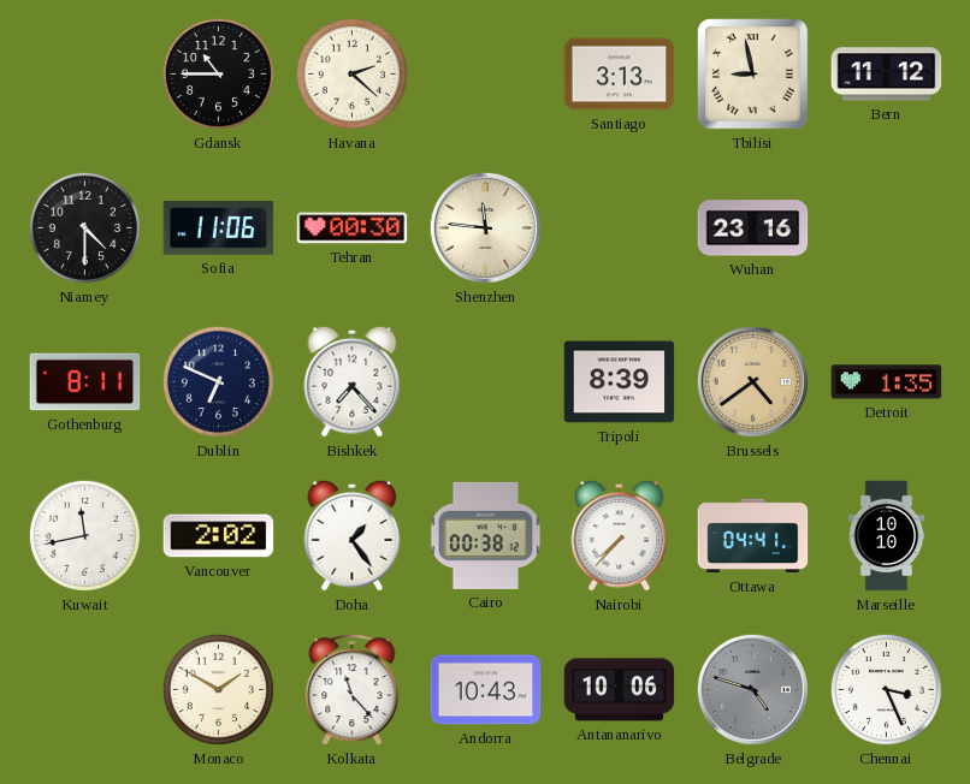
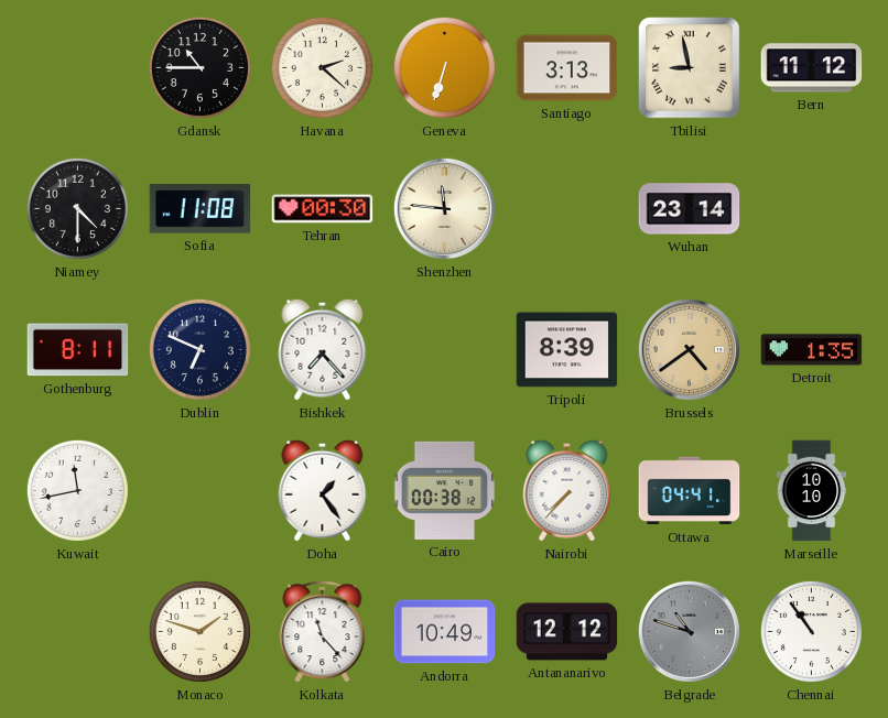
Geneva: none -> 6:33
Sofia: 11:06 -> 11:08
Wuhan: 23:16 -> 23:14
Vancouver: 2:02 -> none
Monaco: 1:50 -> 1:48
Andorra: 10:43 -> 10:49
Antananarivo: 10:06 -> 12:12
Belgrade: 4:48 -> 10:48
Chennai: 3:26 -> 10:54
